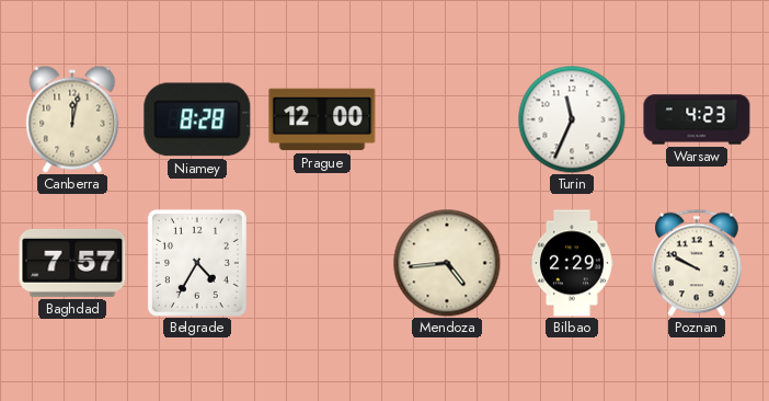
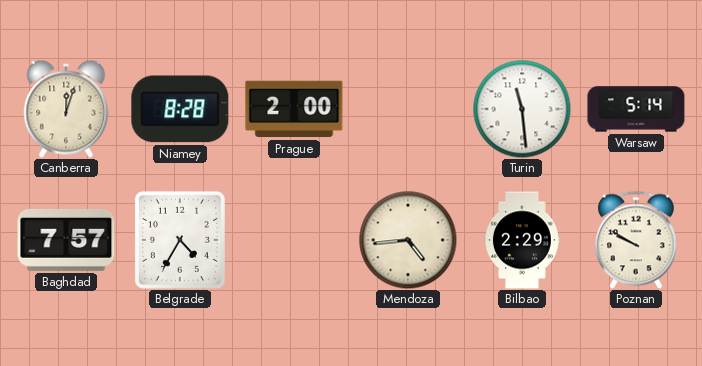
Canberra: 12:02 -> 12:03
Prague: 12:00 -> 2:00
Turin: 11:34 -> 11:29
Warsaw: 4:23 -> 5:14
